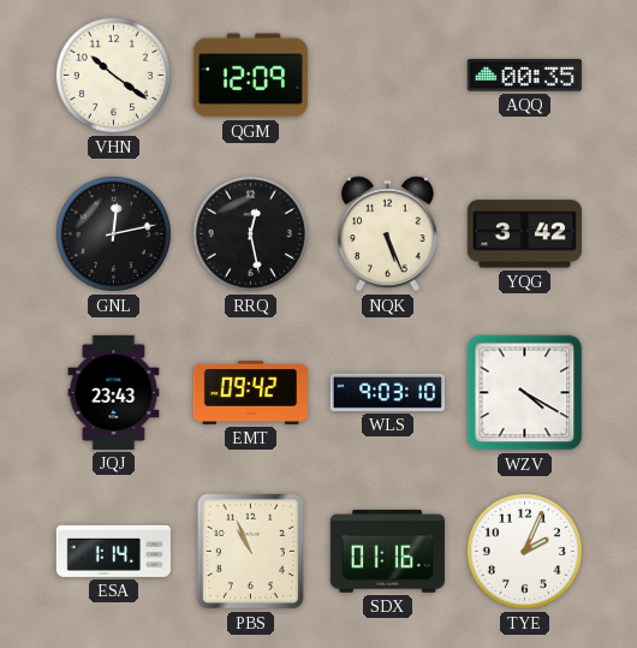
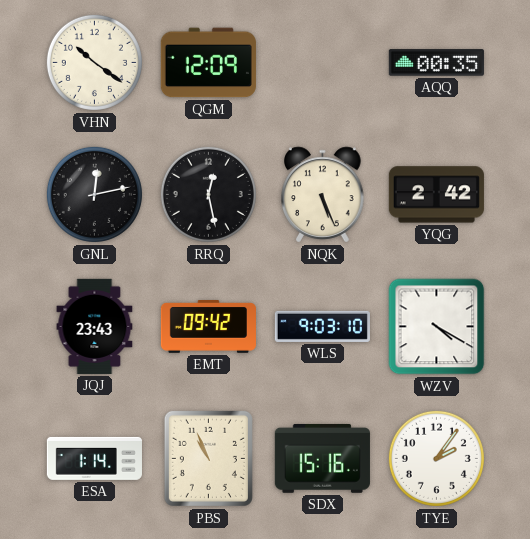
YQG: 3:42 -> 2:42
SDX: 01:16 -> 15:16
TYE: 2:04 -> 2:06
